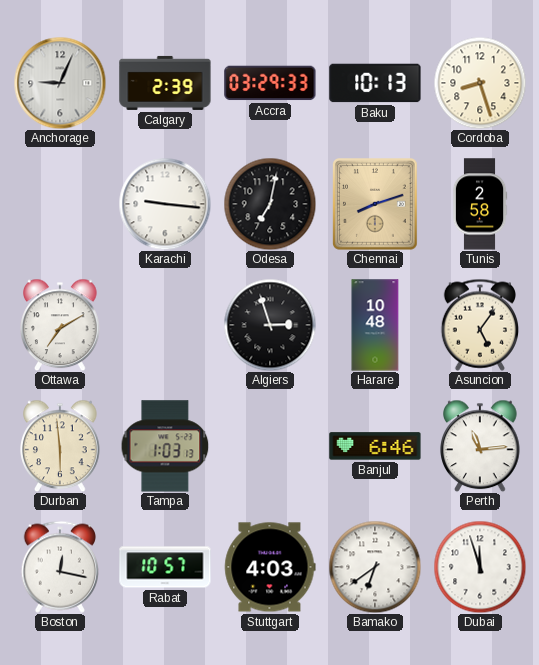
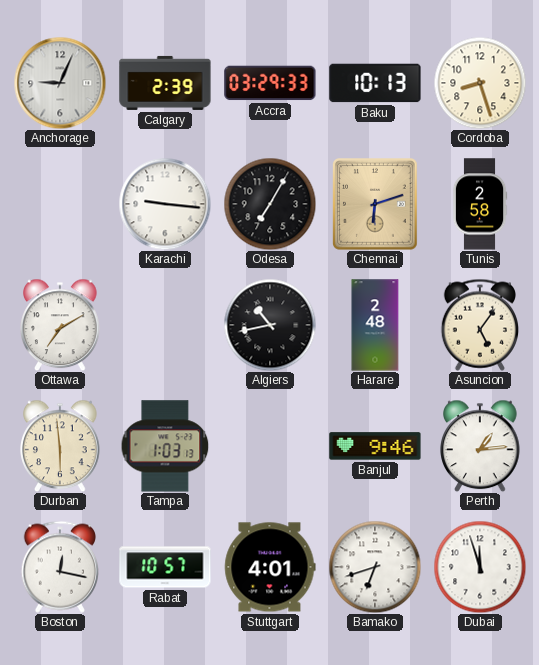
Odesa: 7:02 -> 7:05
Chennai: 8:12 -> 6:12
Algiers: 2:57 -> 10:43
Harare: 10:48 -> 2:48
Banjul: 6:46 -> 9:46
Perth: 11:14 -> 1:14
Stuttgart: 4:03 -> 4:01
Bamako: 6:39 -> 6:42
